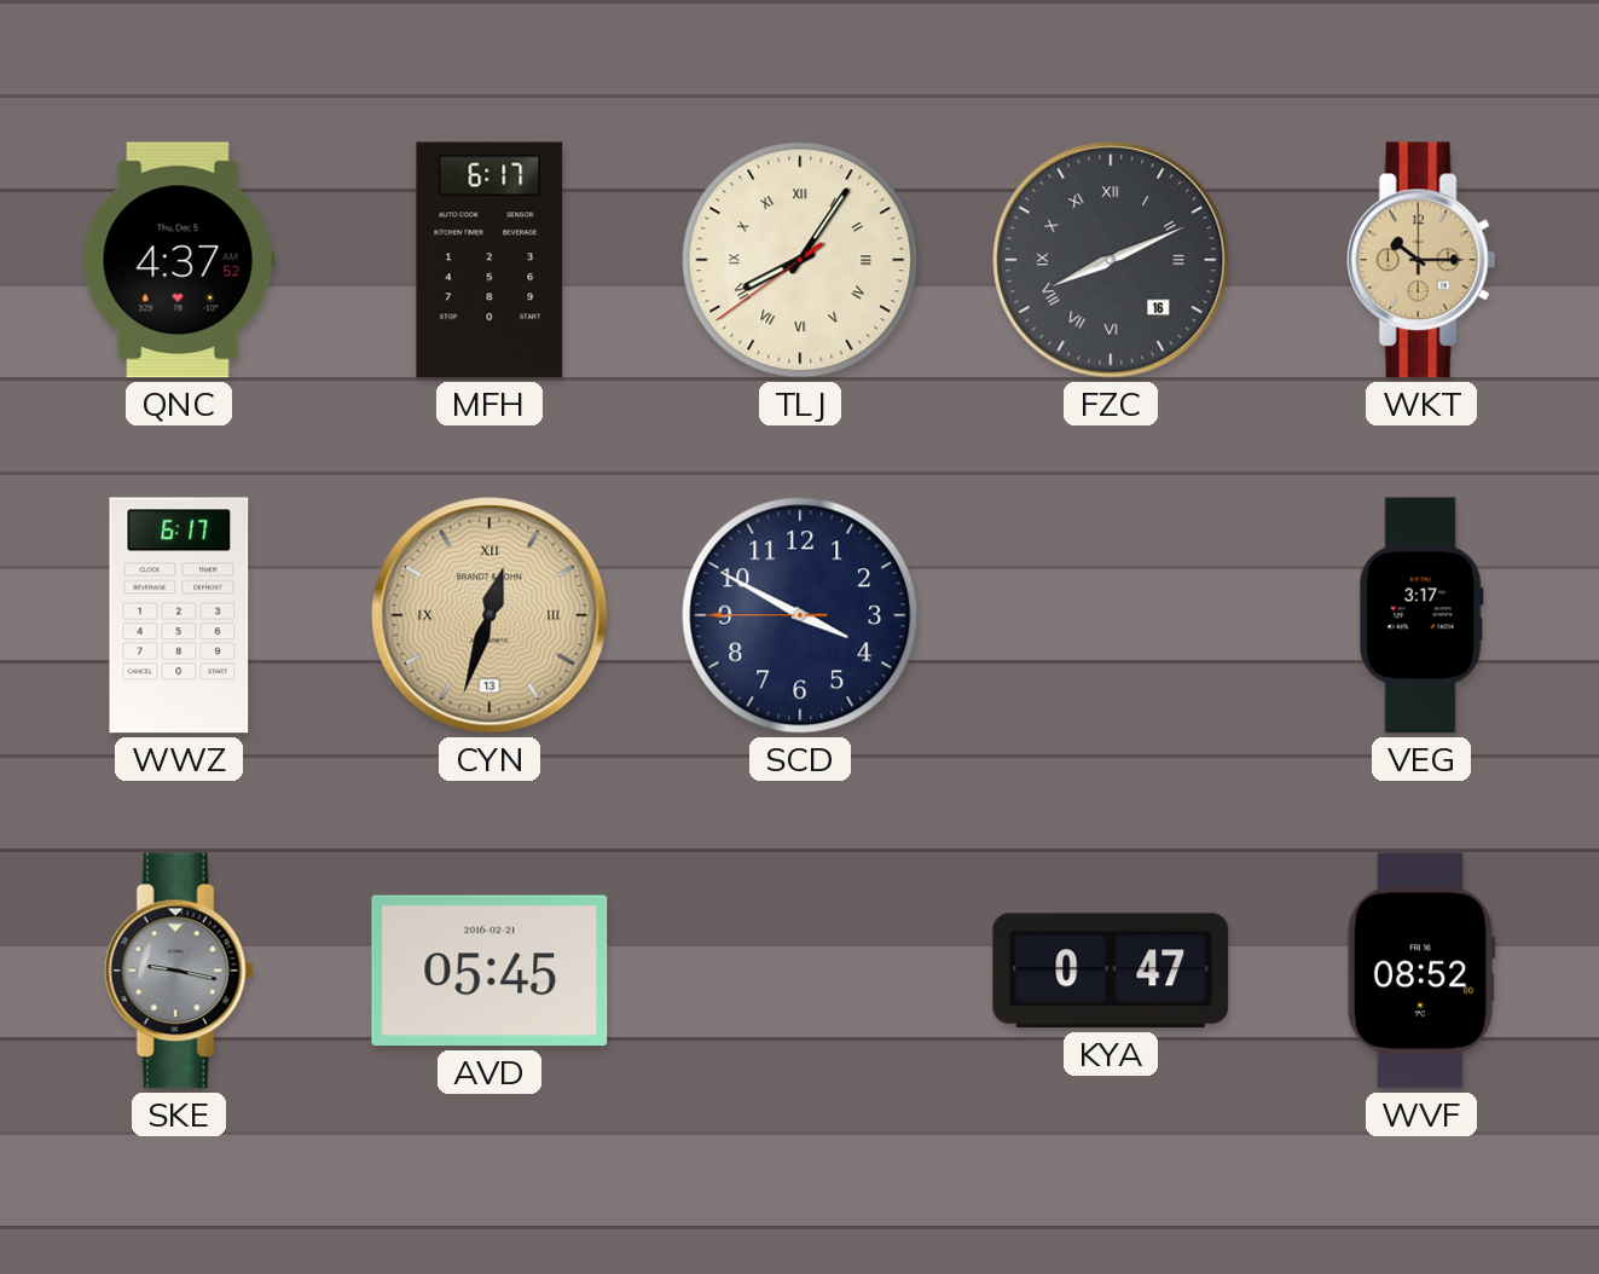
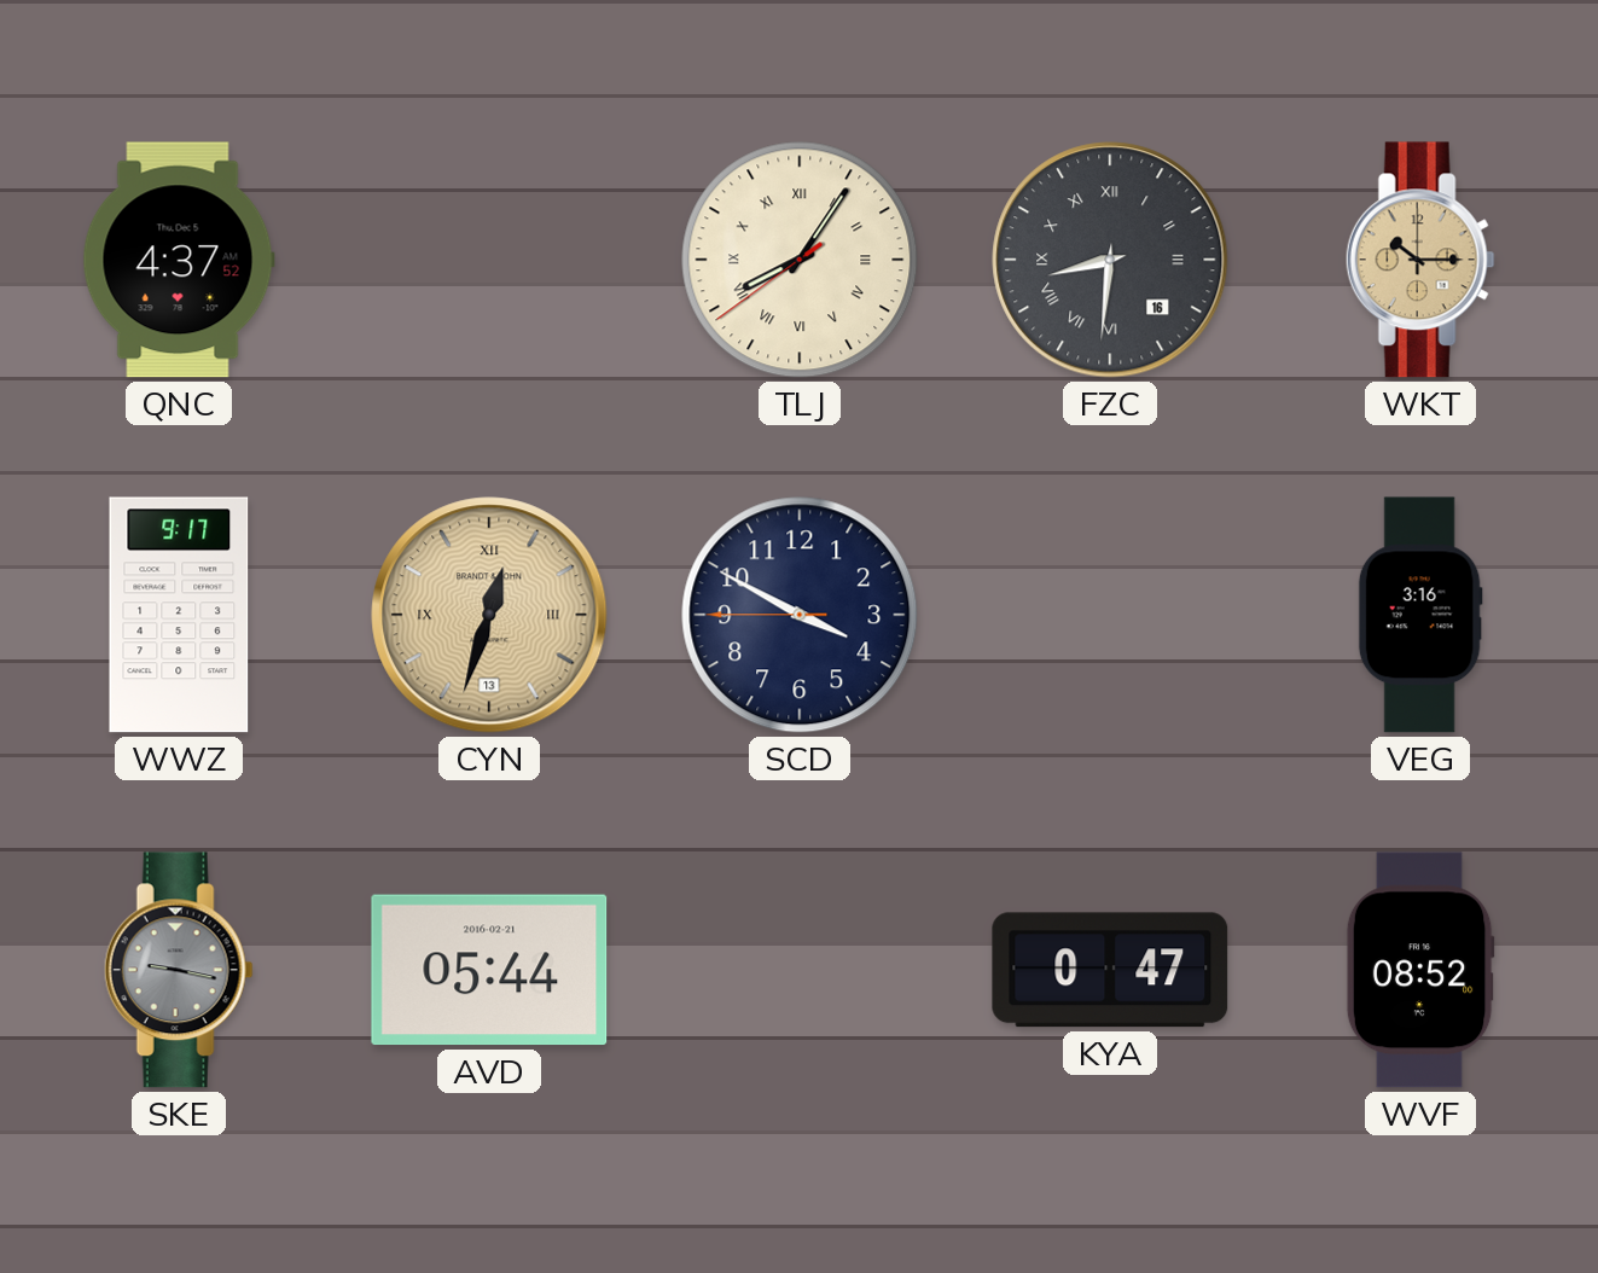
MFH: 6:17 -> none
FZC: 8:11 -> 8:31
WWZ: 6:17 -> 9:17
VEG: 3:17 -> 3:16
AVD: 05:45 -> 05:44
